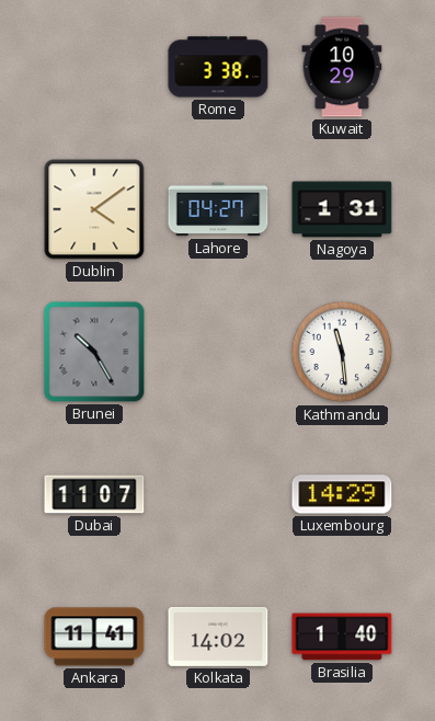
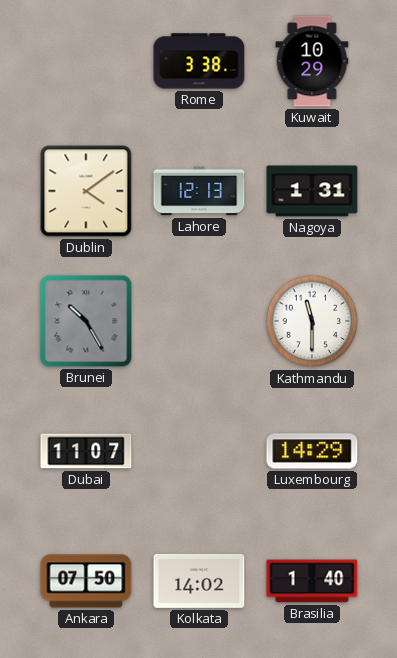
Lahore: 04:27 -> 12:13
Kathmandu: 11:29 -> 11:30
Ankara: 11:41 -> 07:50
